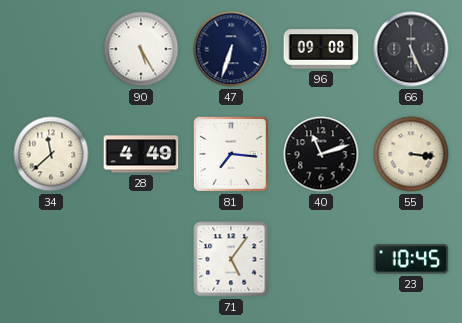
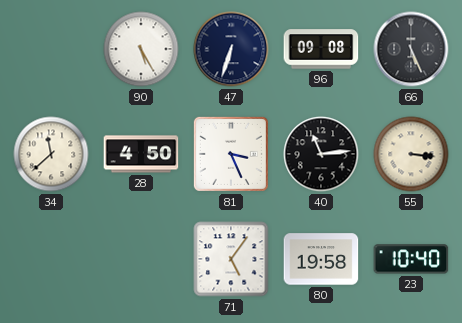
28: 4:49 -> 4:50
81: 7:16 -> 3:26
40: 11:12 -> 11:14
80: none -> 19:58
23: 10:45 -> 10:40
